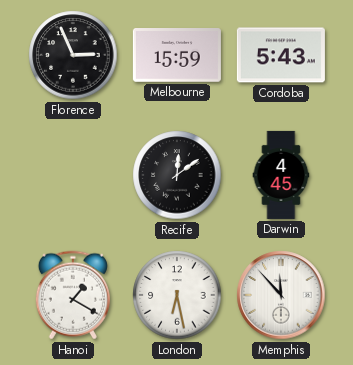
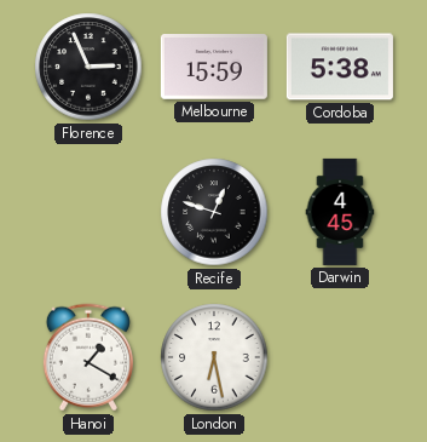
Cordoba: 5:43 -> 5:38
Recife: 12:09 -> 12:48
Memphis: 11:53 -> none
